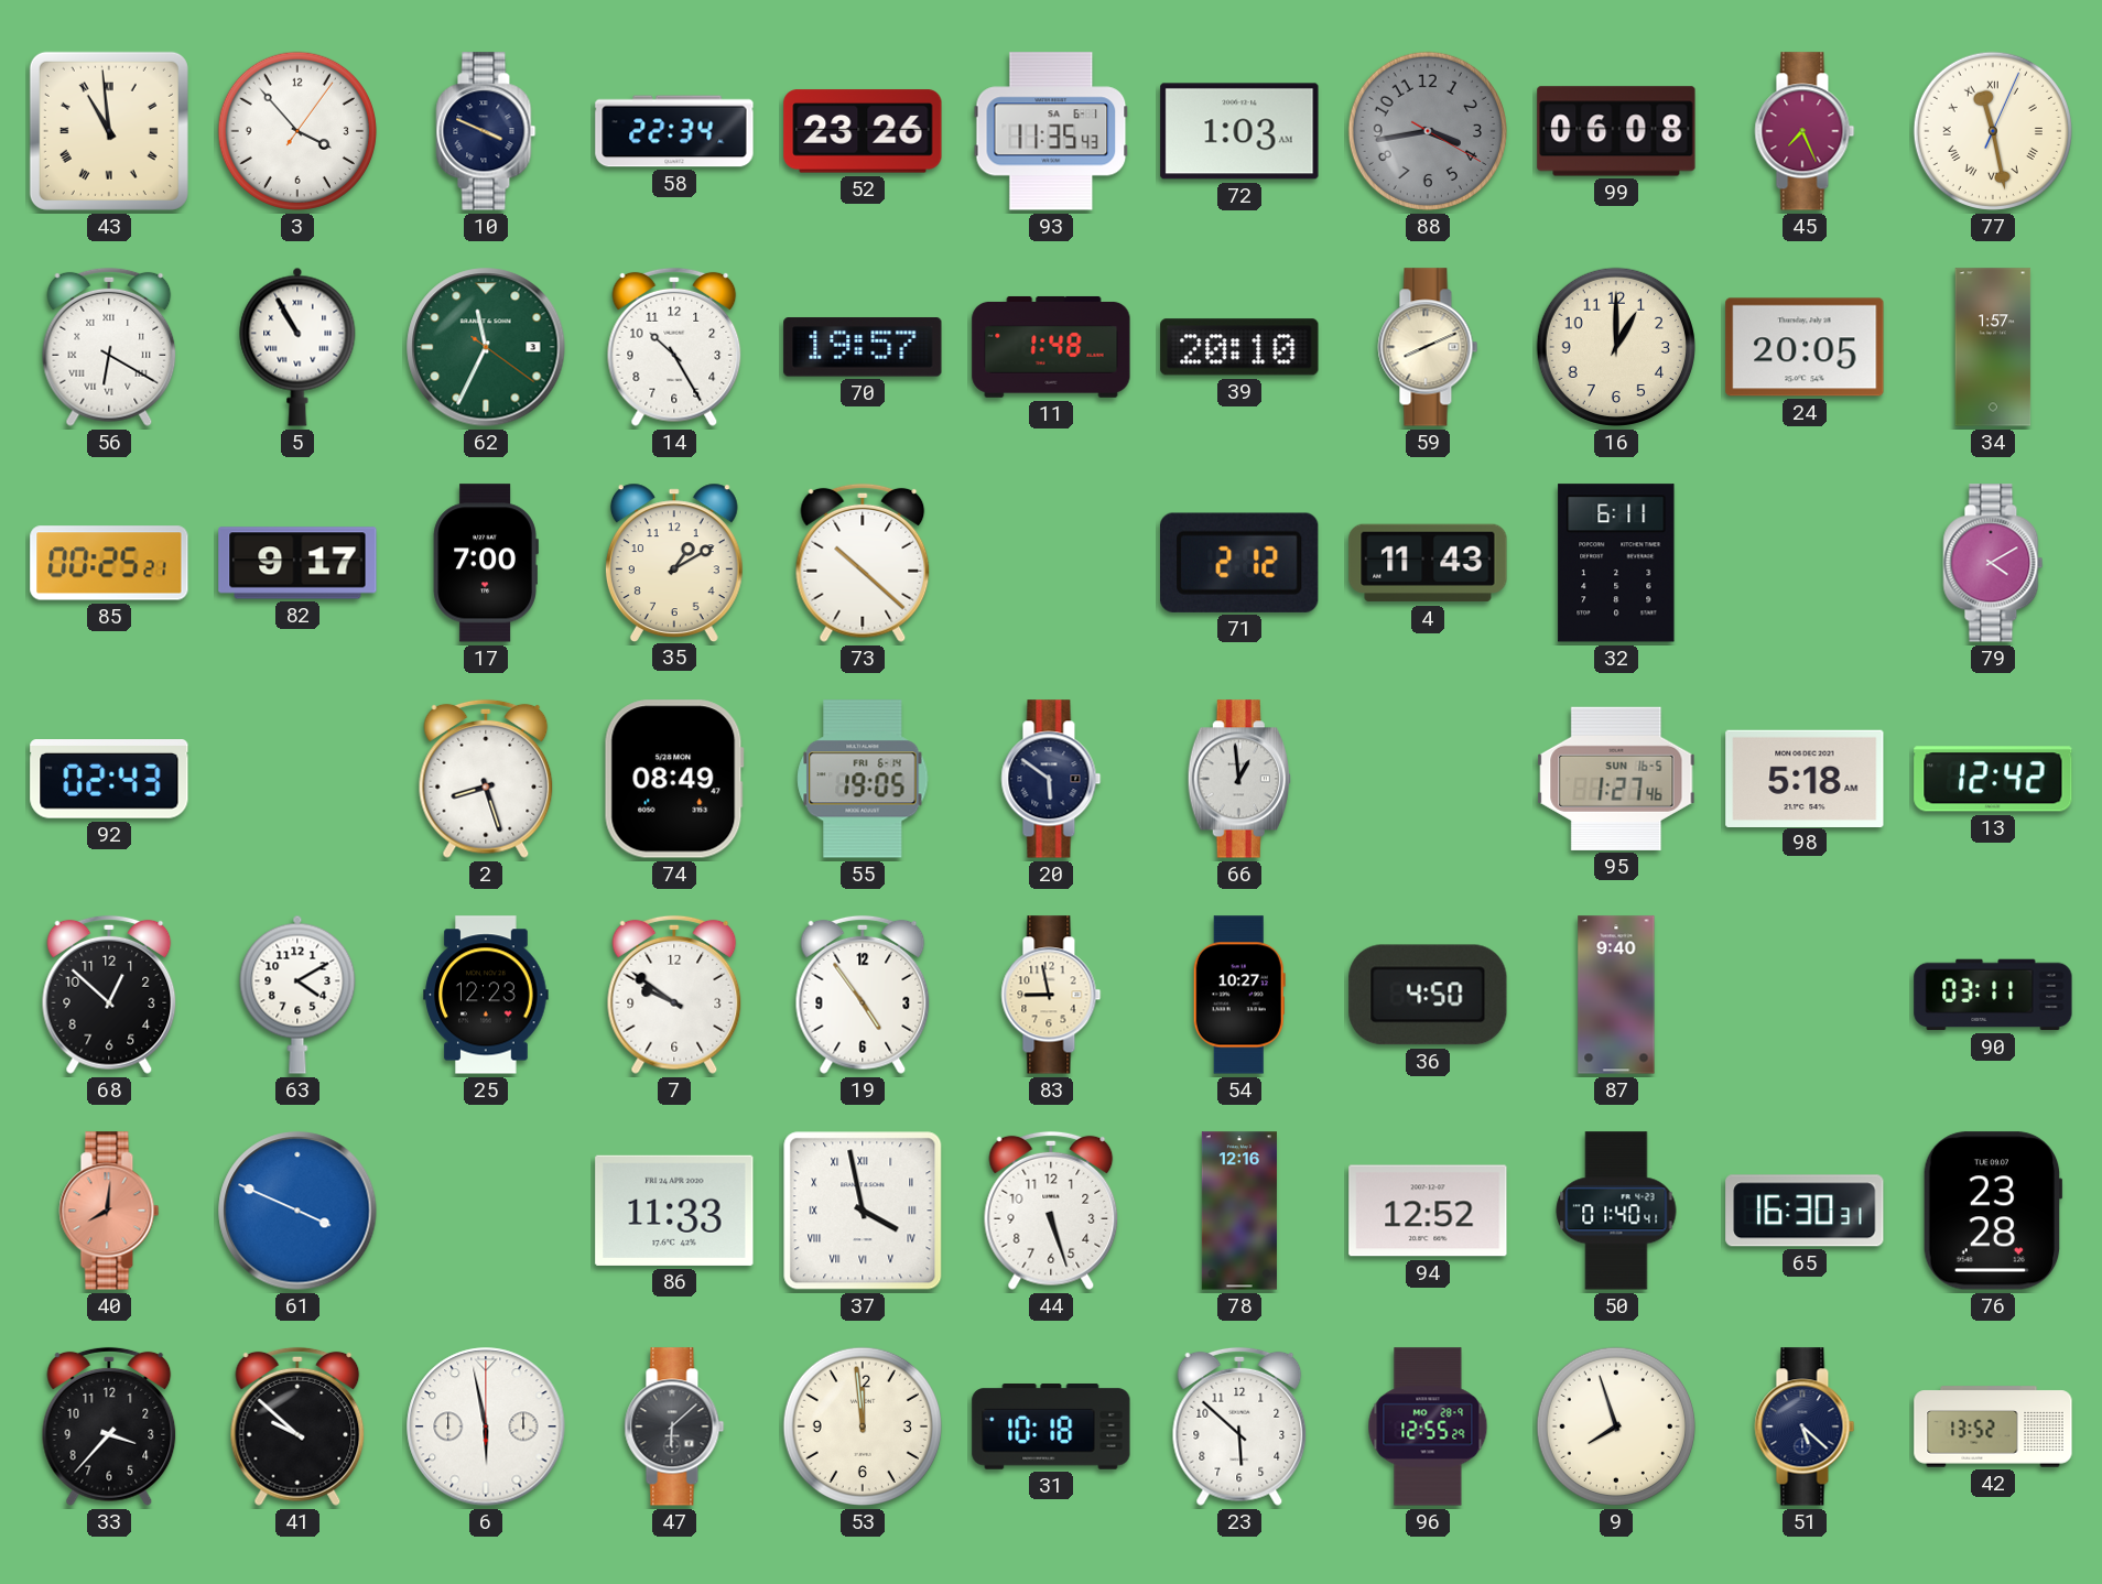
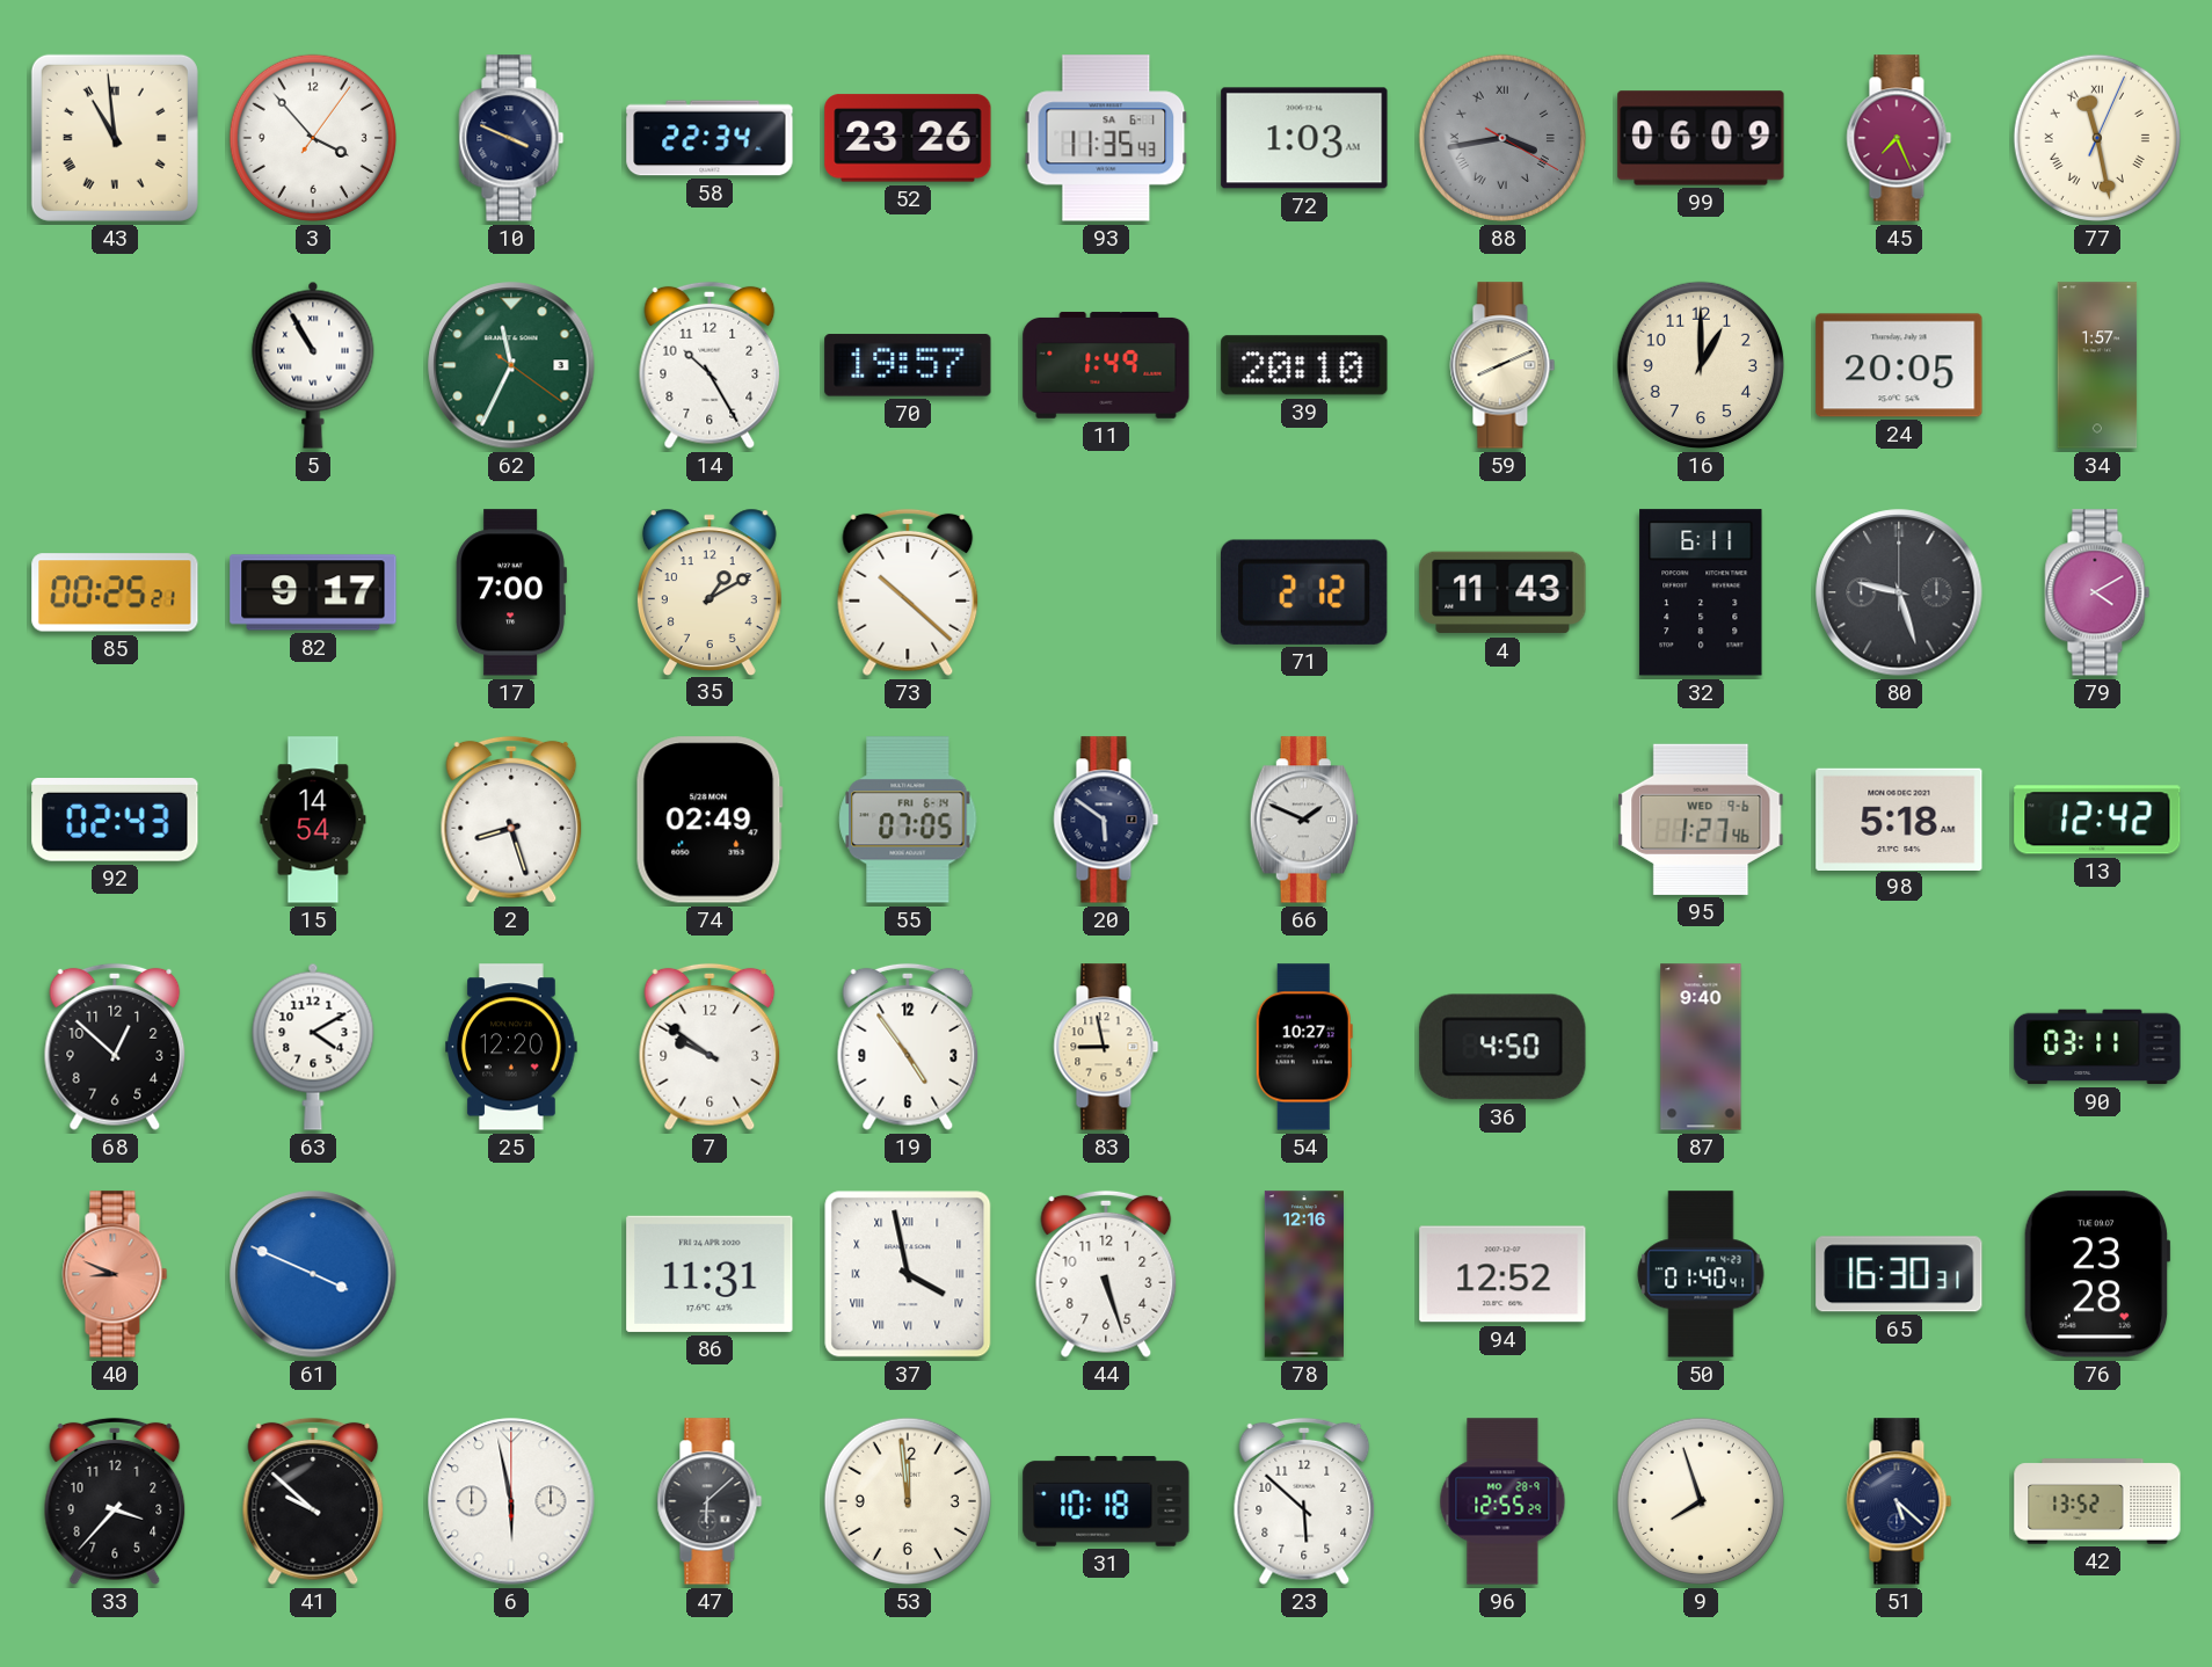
88 numerals: Arabic -> Roman
99: 06:08 -> 06:09
56: 6:20 -> none
11: 1:48 -> 1:49
80: none -> 9:27
15: none -> 14:54
74: 08:49 -> 02:49
55: 19:05 -> 07:05
66: 12:59 -> 1:49
95 date: SUN 16-5 -> WED 9-6
25: 12:23 -> 12:20
40: 8:01 -> 8:49
86: 11:33 -> 11:31
